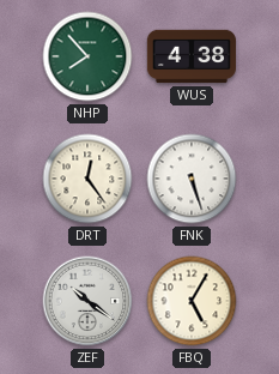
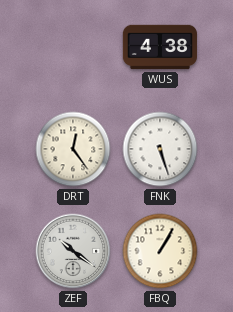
NHP: 7:53 -> none
FBQ: 5:05 -> 1:05
